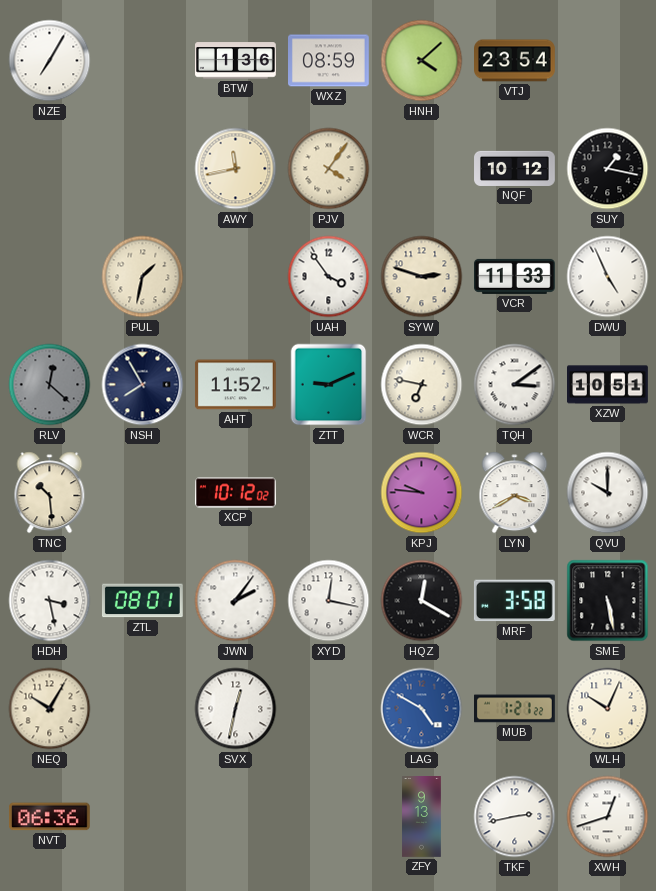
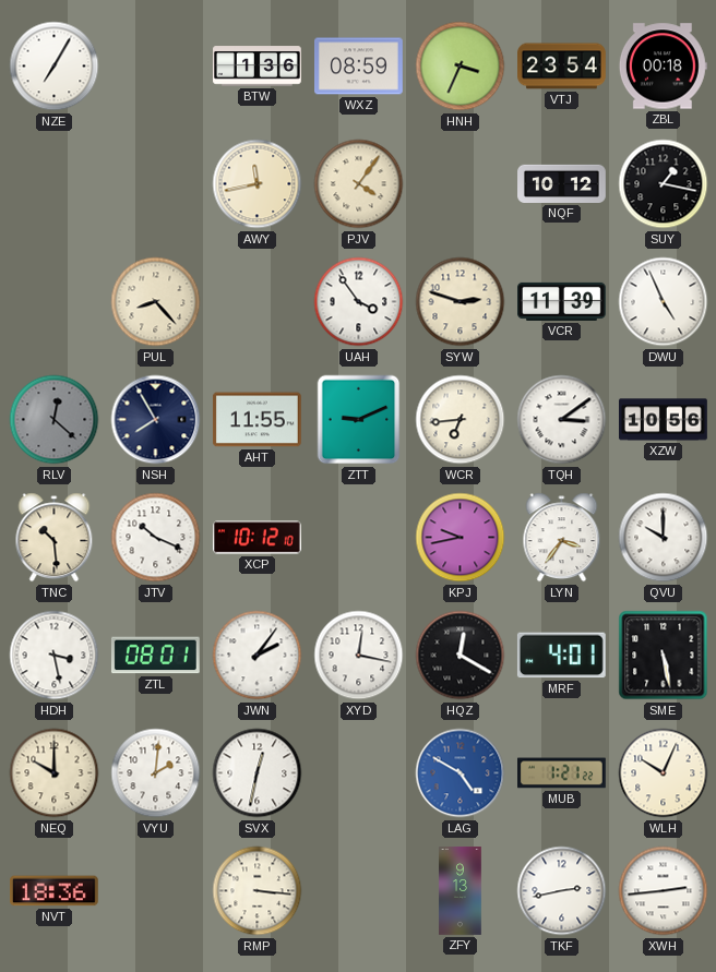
HNH: 4:08 -> 3:34
ZBL: none -> 00:18
PUL: 1:32 -> 8:23
VCR: 11:33 -> 11:39
AHT: 11:52 -> 11:55
WCR: 6:47 -> 6:44
XZW: 10:51 -> 10:56
JTV: none -> 10:19
XCP: 10:12:02 -> 10:12:10
KPJ: 9:46 -> 9:43
LYN: 3:40 -> 3:36
MRF: 3:58 -> 4:01
NEQ: 10:05 -> 10:00
VYU: none -> 2:01
NVT: 06:36 -> 18:36
RMP: none -> 3:16
XWH: 12:42 -> 2:44
